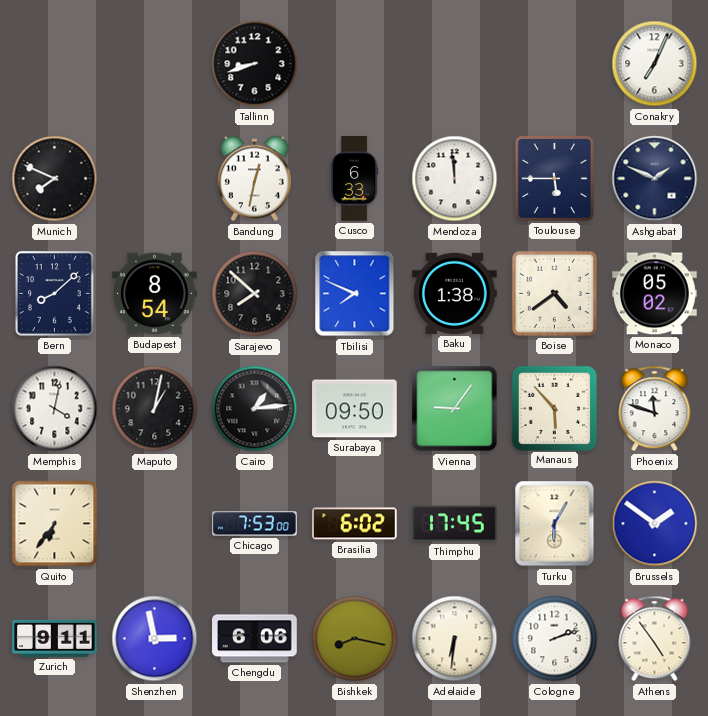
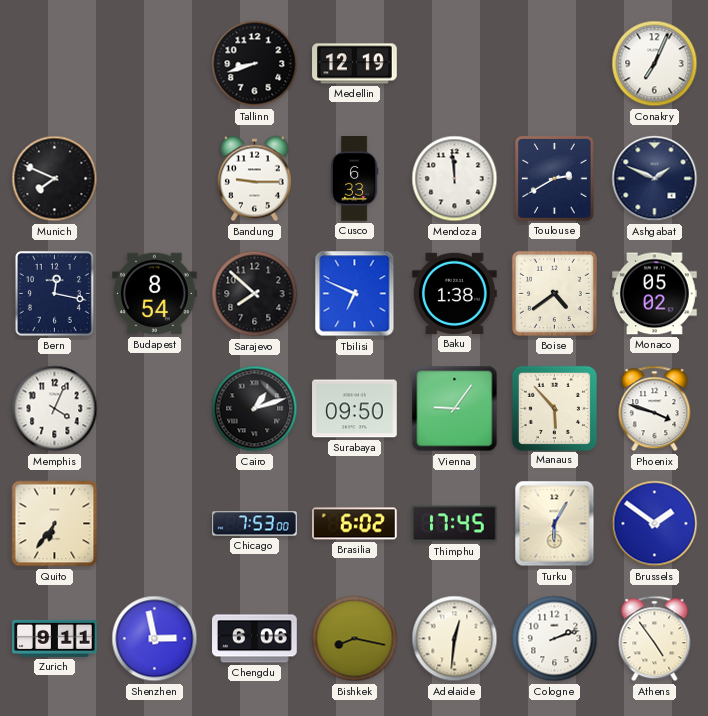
Medellin: none -> 12:19
Bandung: 12:32 -> 9:15
Toulouse: 5:45 -> 2:40
Bern: 8:08 -> 12:17
Tbilisi: 7:49 -> 6:49
Memphis: 4:02 -> 4:04
Maputo: 1:02 -> none
Cairo: 1:14 -> 1:12
Phoenix: 11:48 -> 3:48
Adelaide: 6:31 -> 12:31
